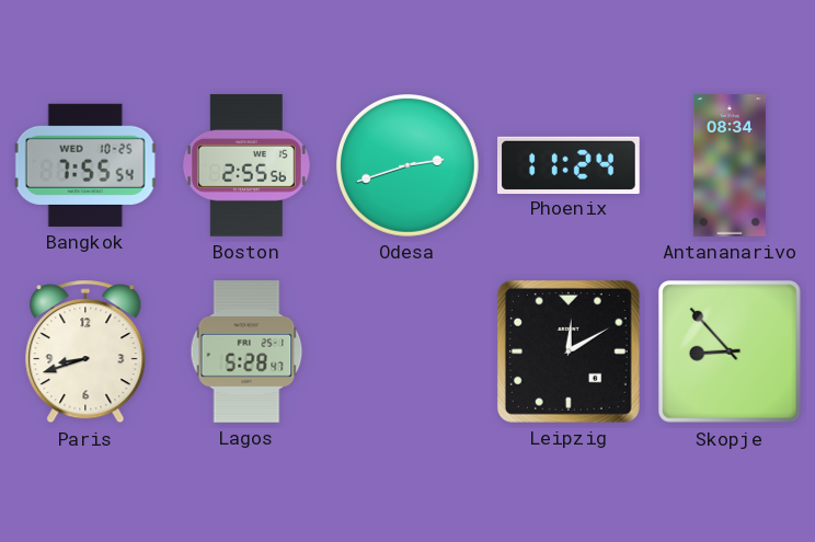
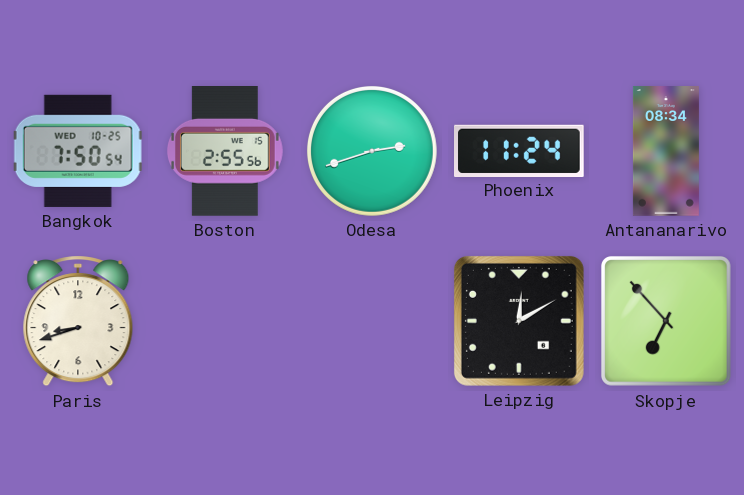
Bangkok: 7:55 -> 7:50
Lagos: 5:28 -> none
Skopje: 8:53 -> 6:53
